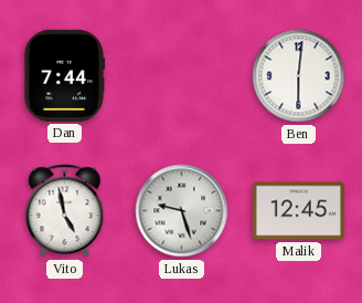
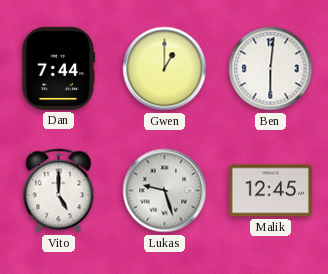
Gwen: none -> 1:00
Vito: 4:58 -> 5:00
